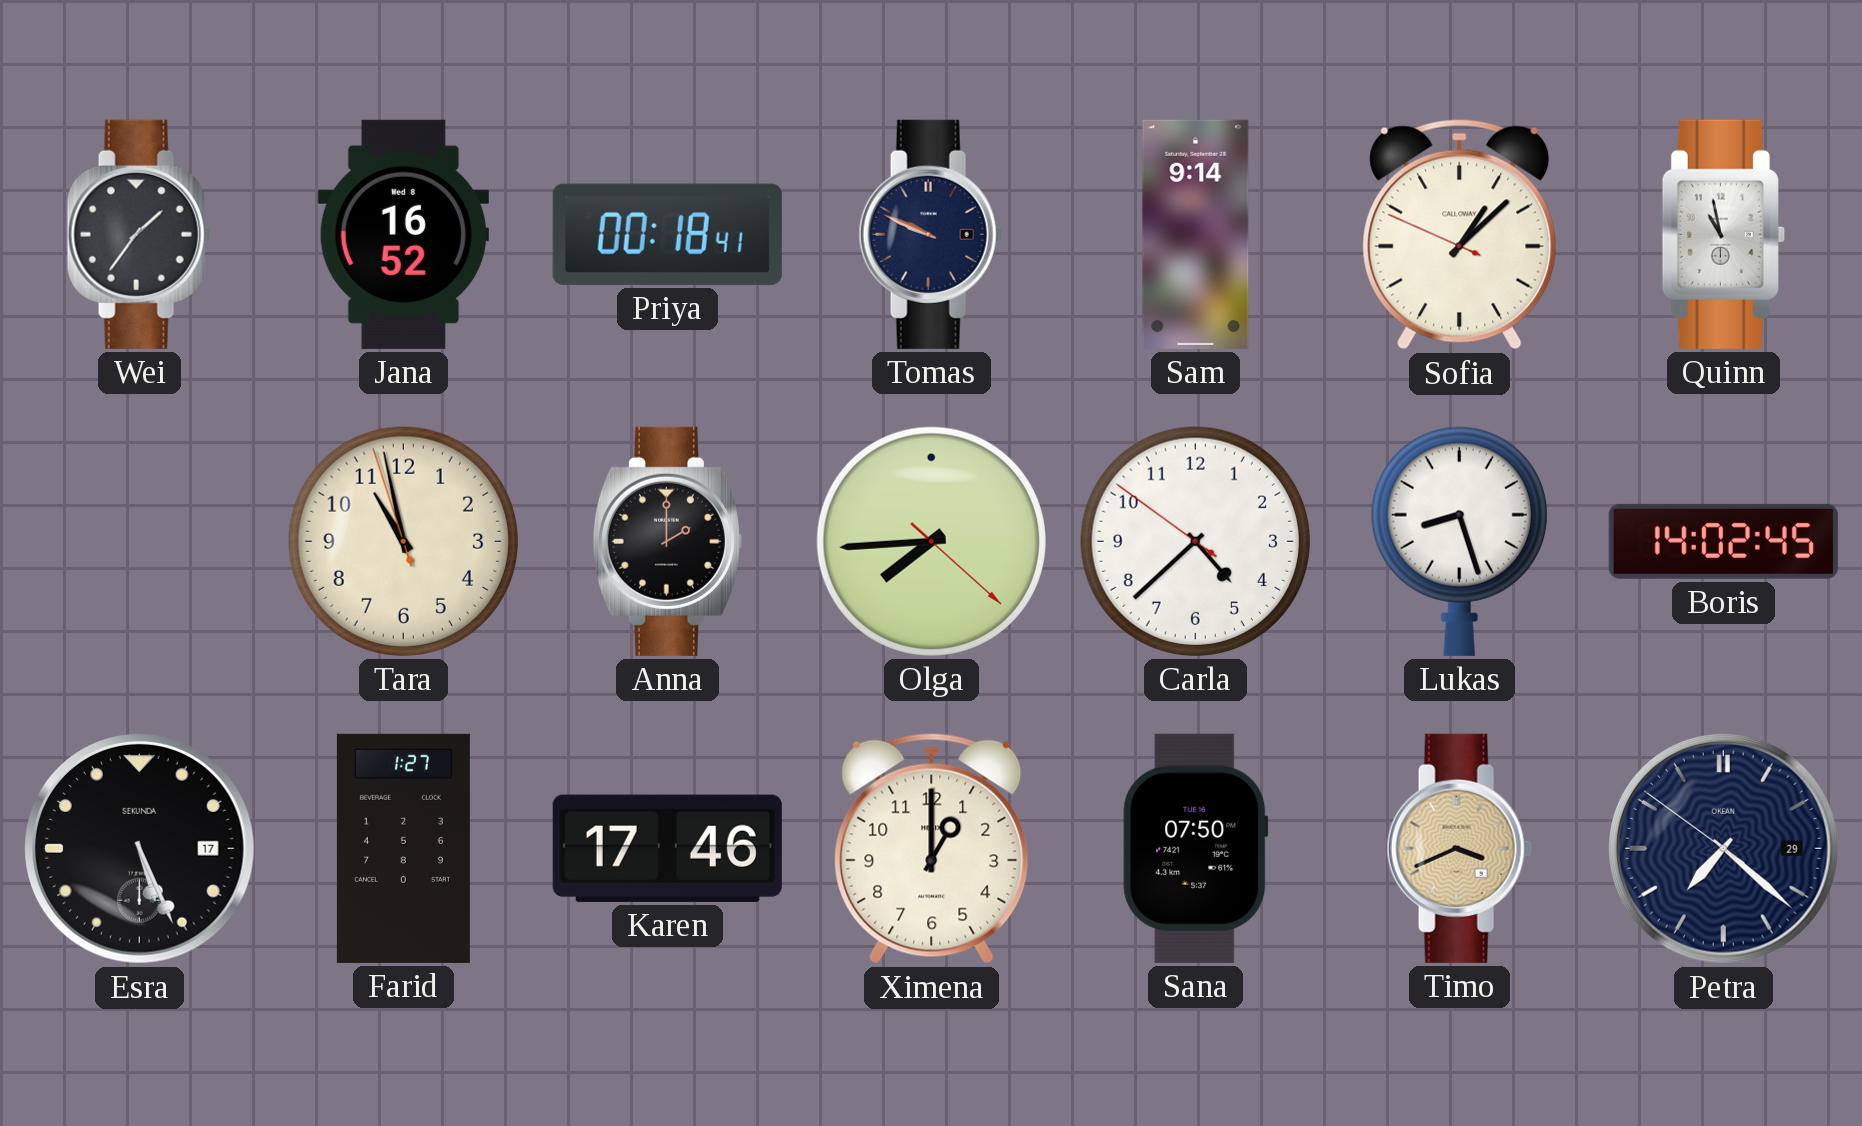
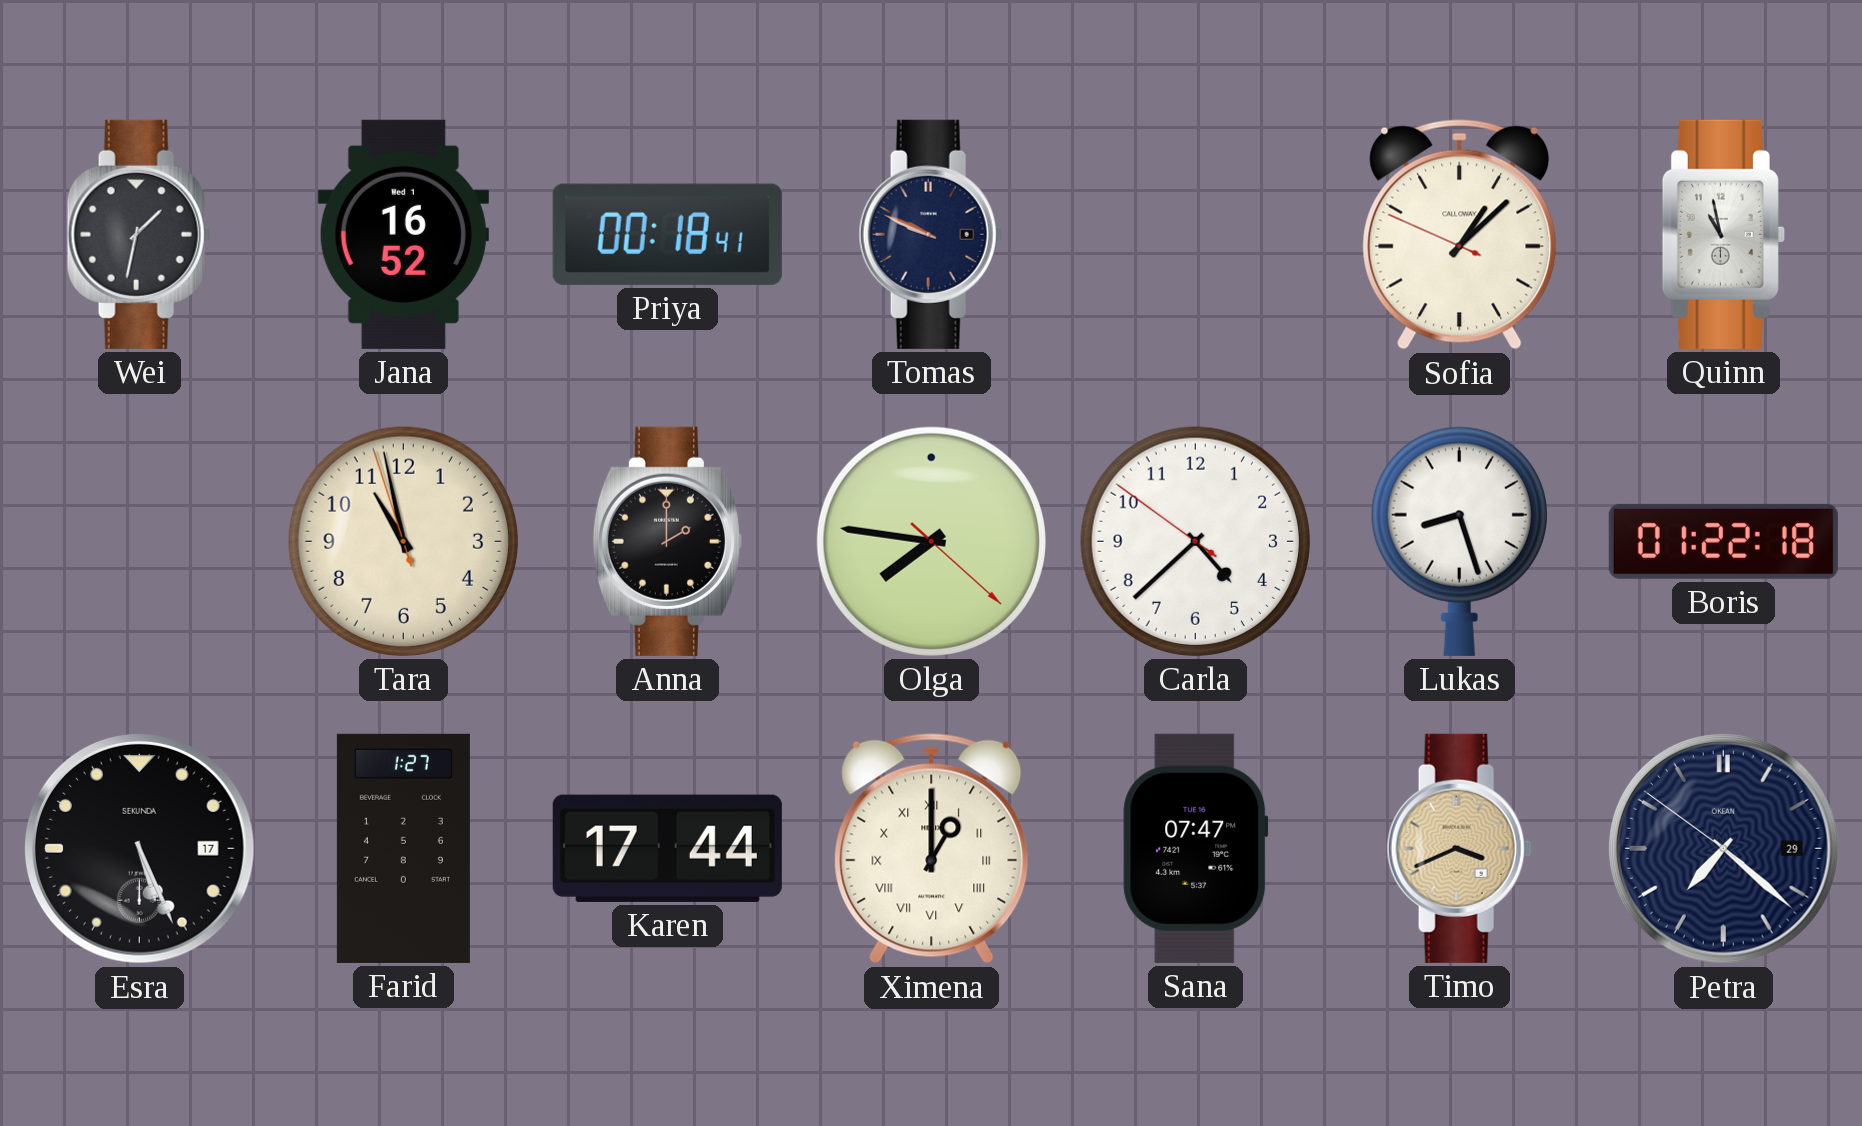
Wei: 1:36 -> 1:32
Jana date: Wed 8 -> Wed 1
Sam: 9:14 -> none
Olga: 7:44 -> 7:46
Boris: 14:02 -> 01:22
Karen: 17:46 -> 17:44
Ximena numerals: Arabic -> Roman
Sana: 07:50 -> 07:47
